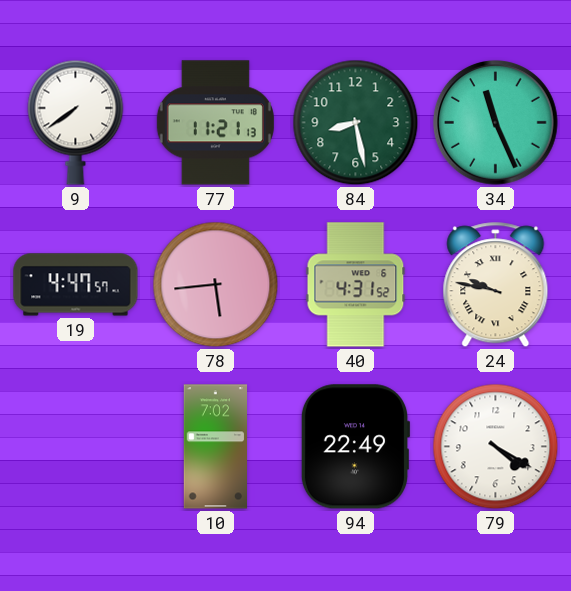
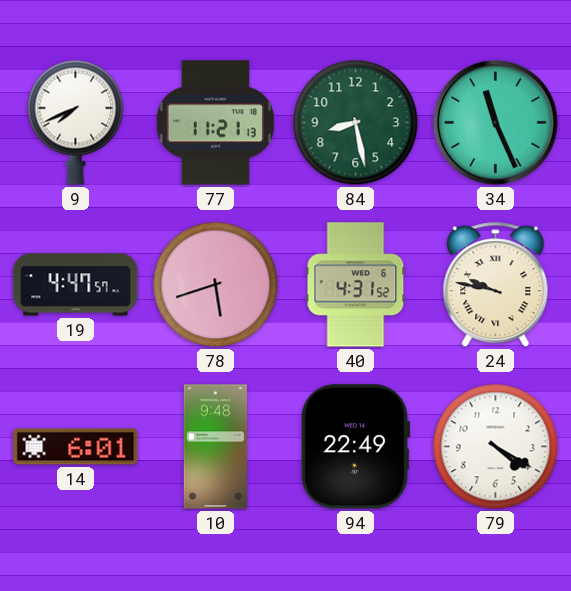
9: 7:39 -> 7:41
78: 5:44 -> 5:42
14: none -> 6:01
10: 7:02 -> 9:48
